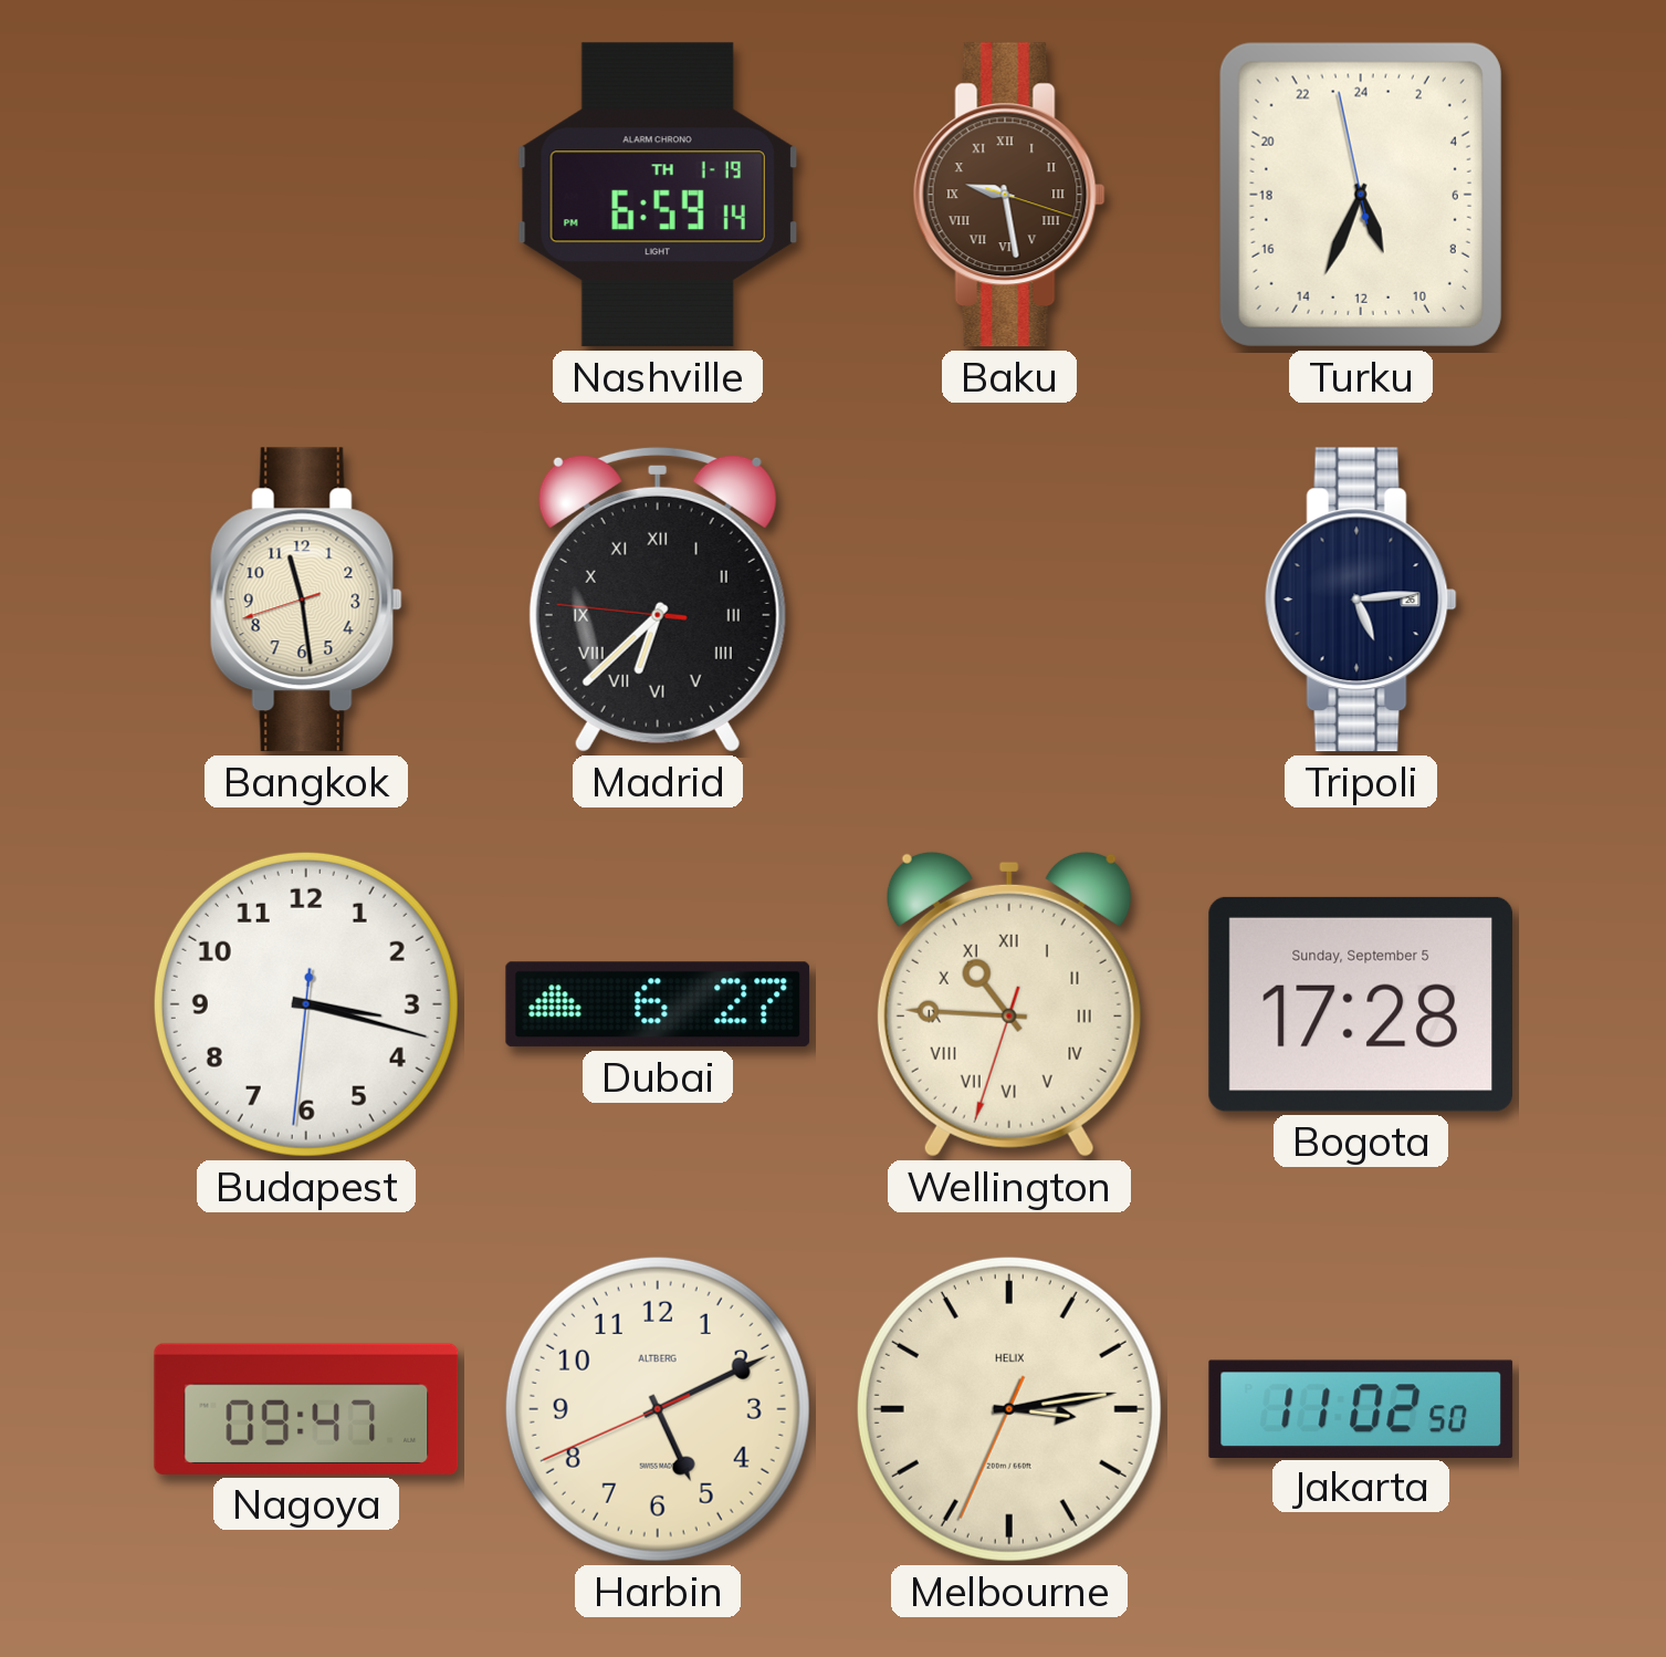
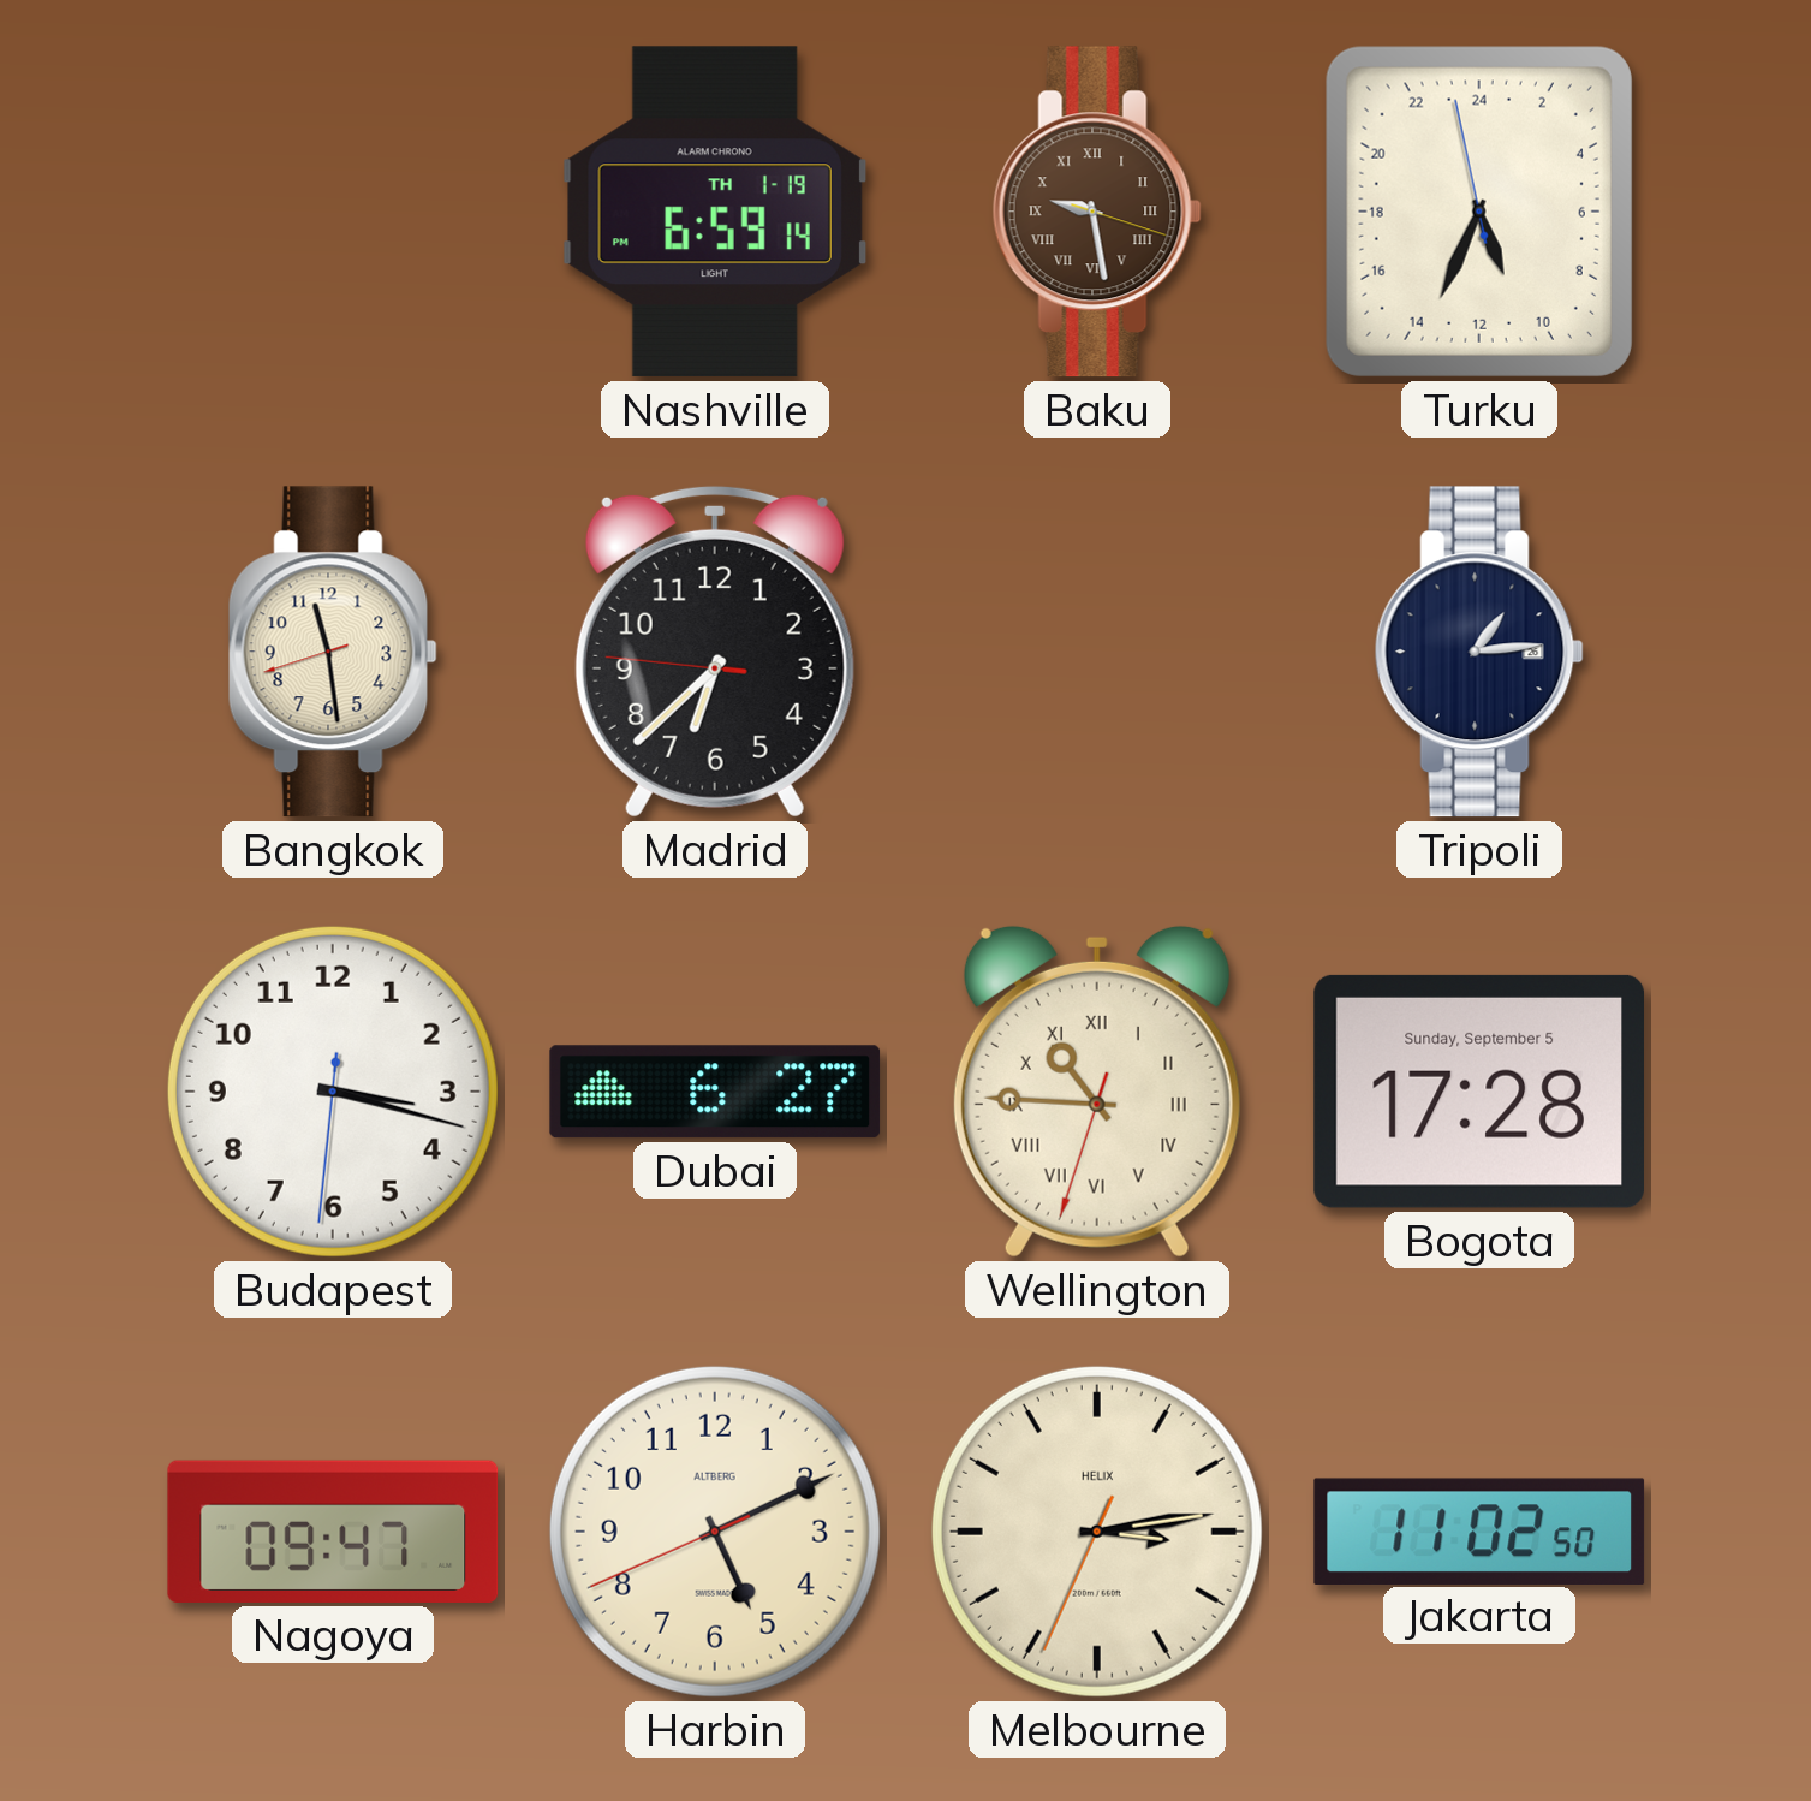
Madrid numerals: Roman -> Arabic
Tripoli: 5:14 -> 1:14
